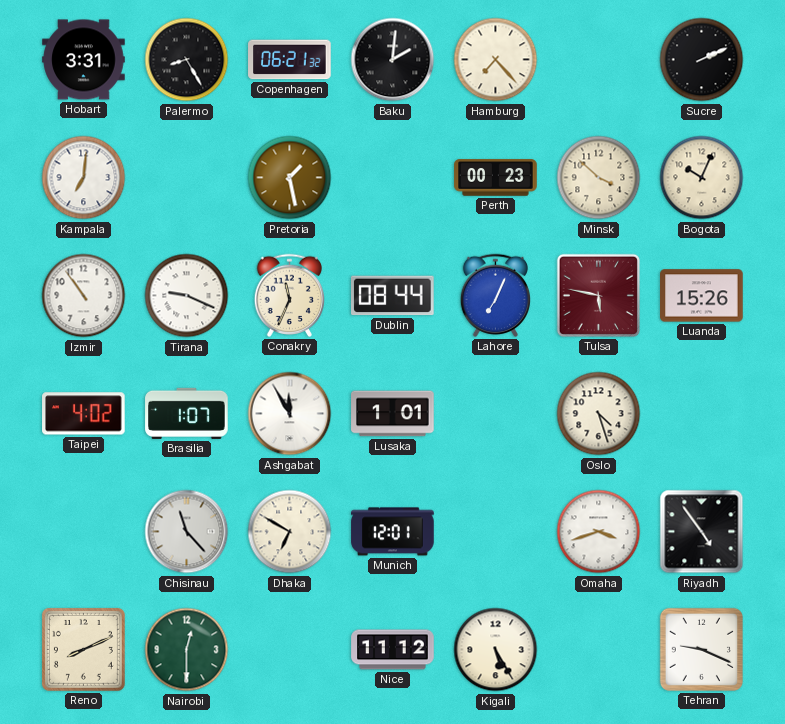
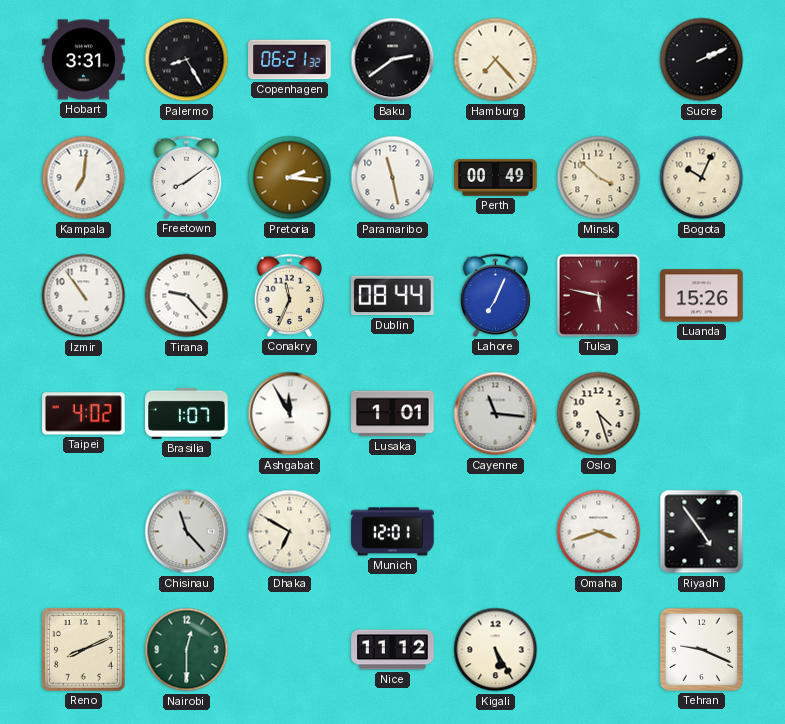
Baku: 2:01 -> 2:39
Freetown: none -> 8:09
Pretoria: 1:28 -> 2:16
Paramaribo: none -> 11:28
Perth: 00:23 -> 00:49
Tirana: 9:19 -> 9:23
Cayenne: none -> 11:16
